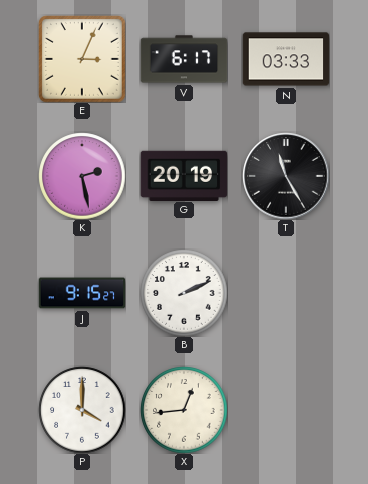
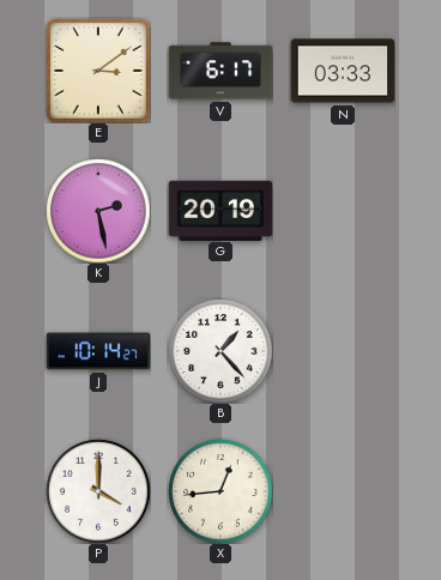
E: 3:04 -> 3:09
T: 11:25 -> none
J: 9:15 -> 10:14
B: 2:11 -> 1:23
